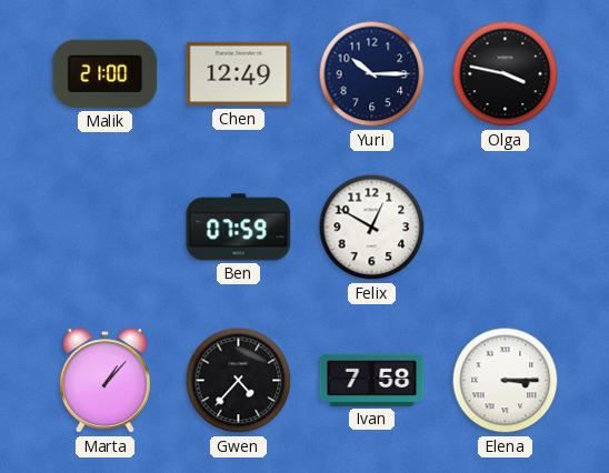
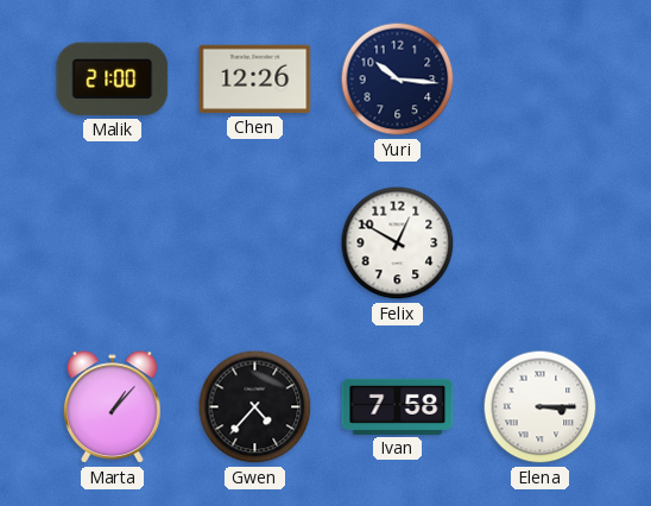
Chen: 12:49 -> 12:26
Yuri: 10:15 -> 10:16
Olga: 3:47 -> none
Ben: 07:59 -> none
